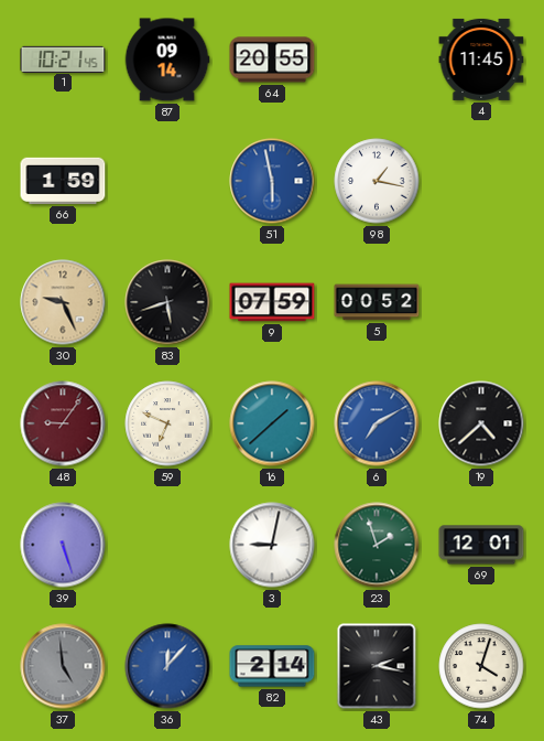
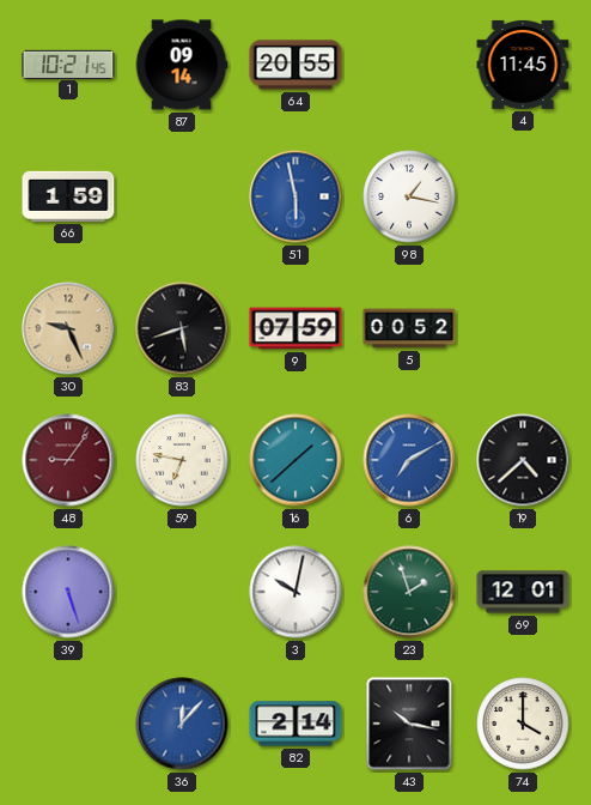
59: 6:49 -> 6:47
3: 9:02 -> 10:02
37: 4:59 -> none
43: 2:17 -> 10:17
74: 4:03 -> 4:00
